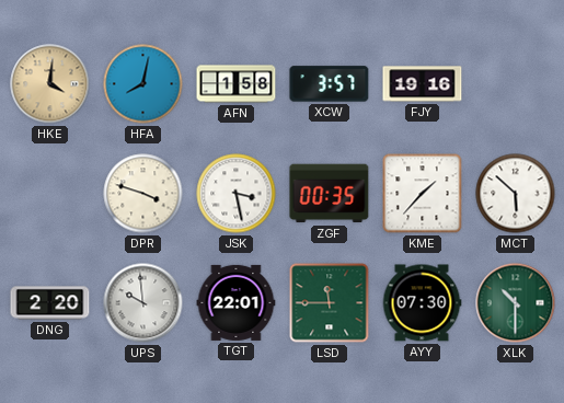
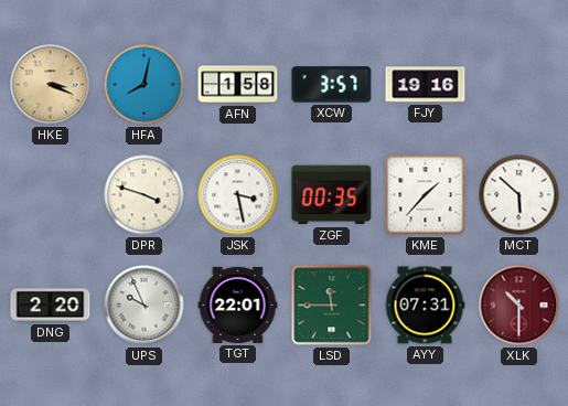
HKE: 4:01 -> 3:19
UPS: 9:59 -> 9:56
AYY: 07:30 -> 07:31
XLK dial: green -> burgundy
